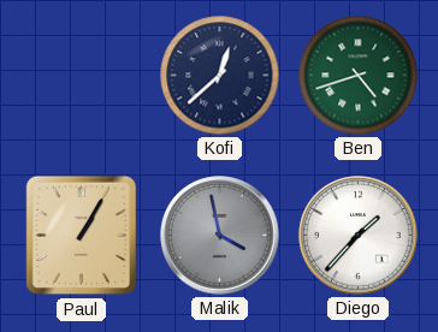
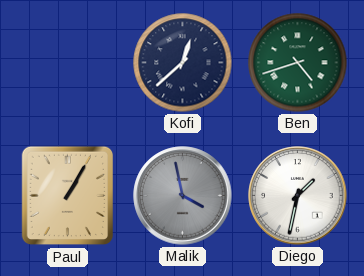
Diego: 1:37 -> 1:32
